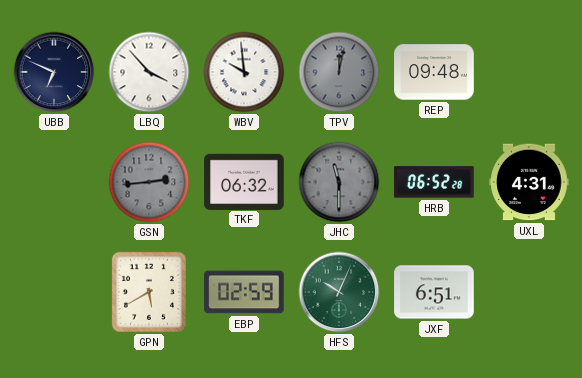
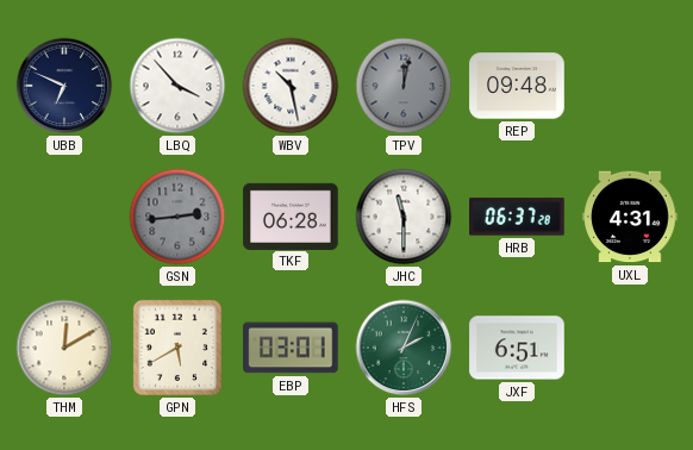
WBV: 9:59 -> 10:28
TKF: 06:32 -> 06:28
JHC dial: grey -> white
HRB: 06:52 -> 06:37
THM: none -> 12:10
EBP: 02:59 -> 03:01
HFS: 10:04 -> 2:04
